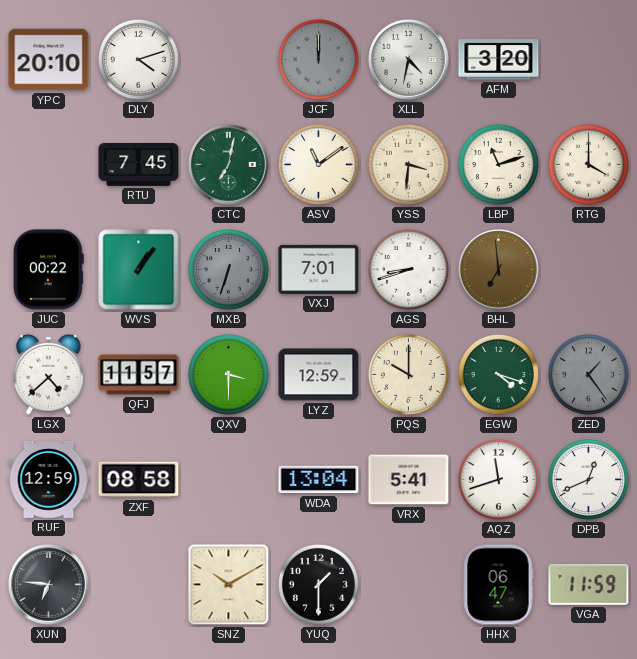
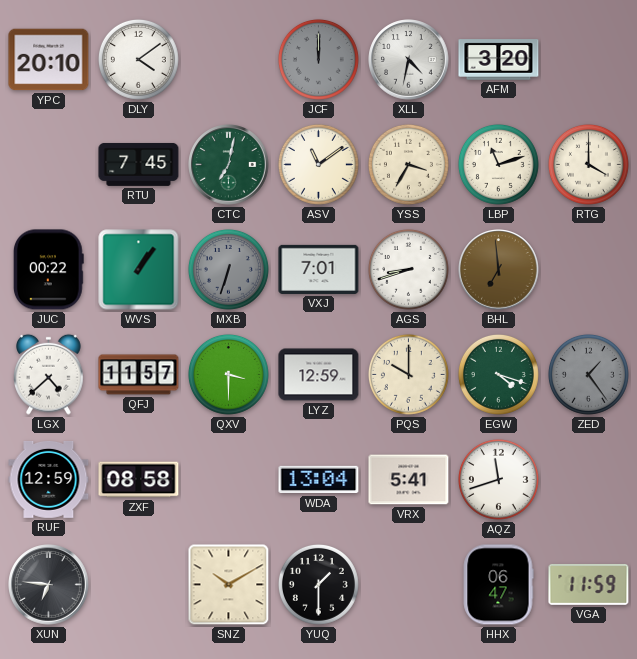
DLY: 4:12 -> 4:09
YSS: 3:31 -> 3:35
DPB: 12:41 -> none
